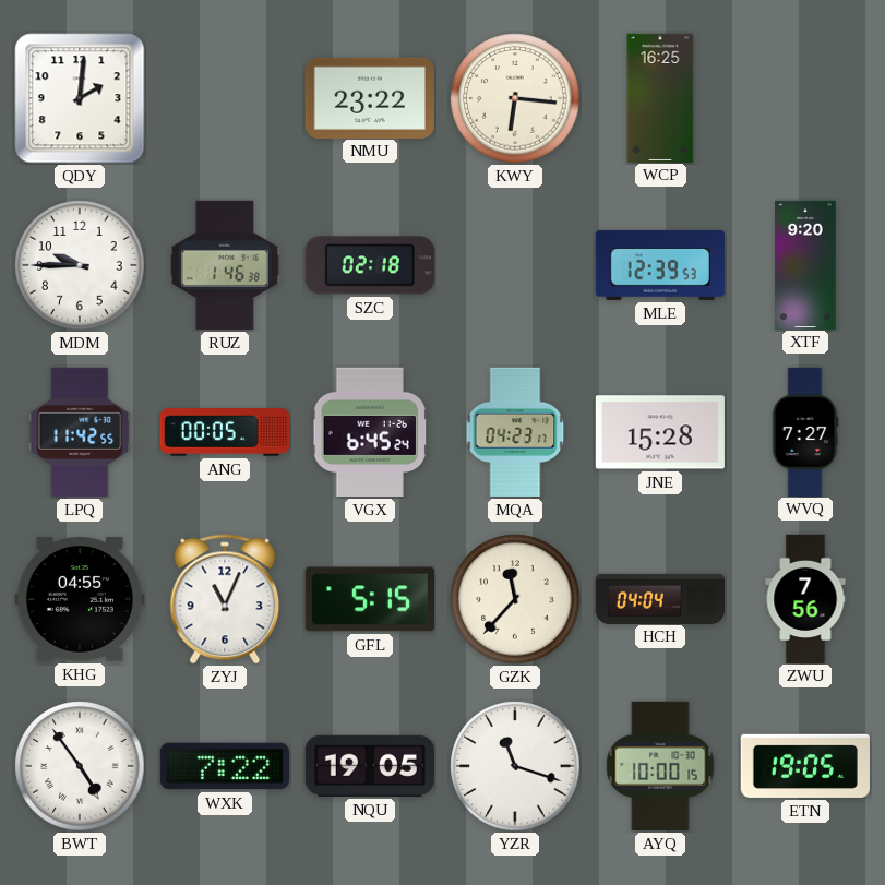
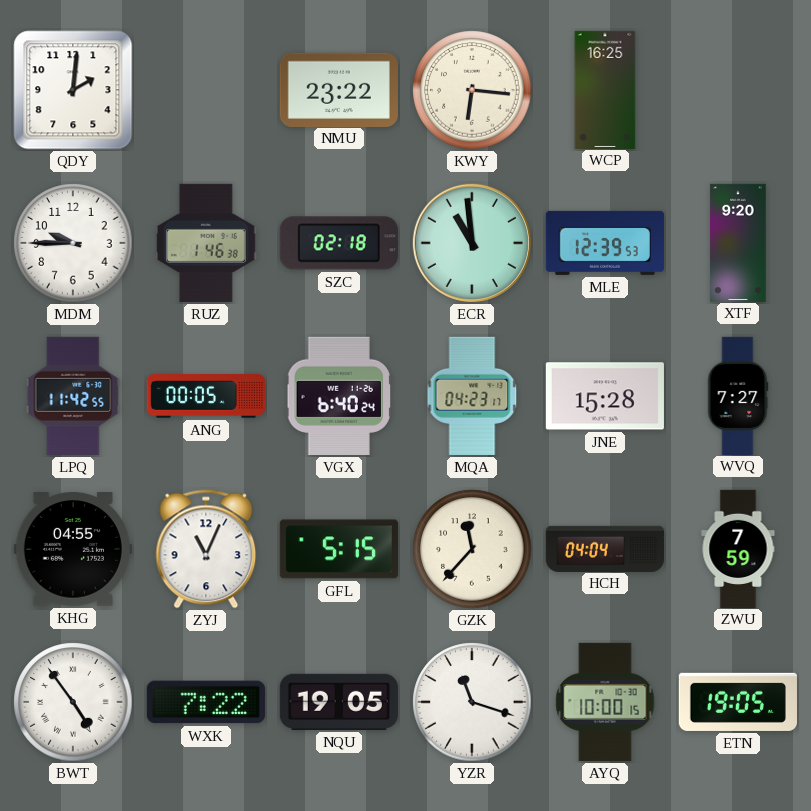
ECR: none -> 10:59
VGX: 6:45 -> 6:40
ZWU: 7:56 -> 7:59
